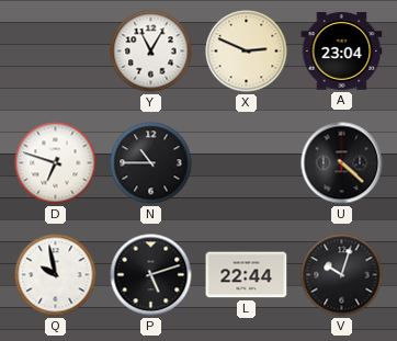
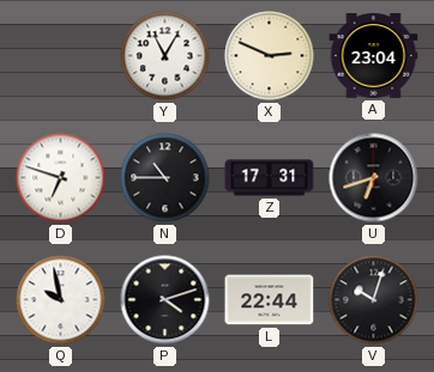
Z: none -> 17:31
U: 4:22 -> 6:42
P: 5:12 -> 4:12
